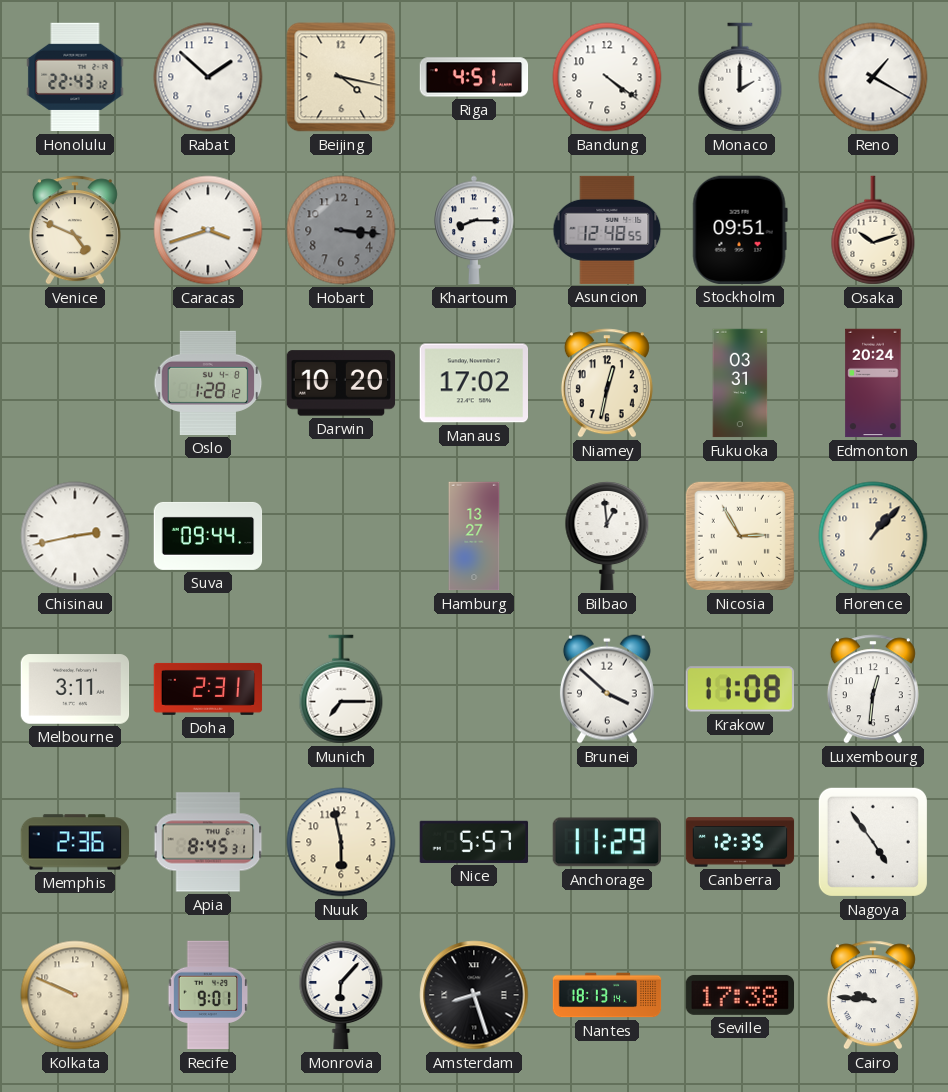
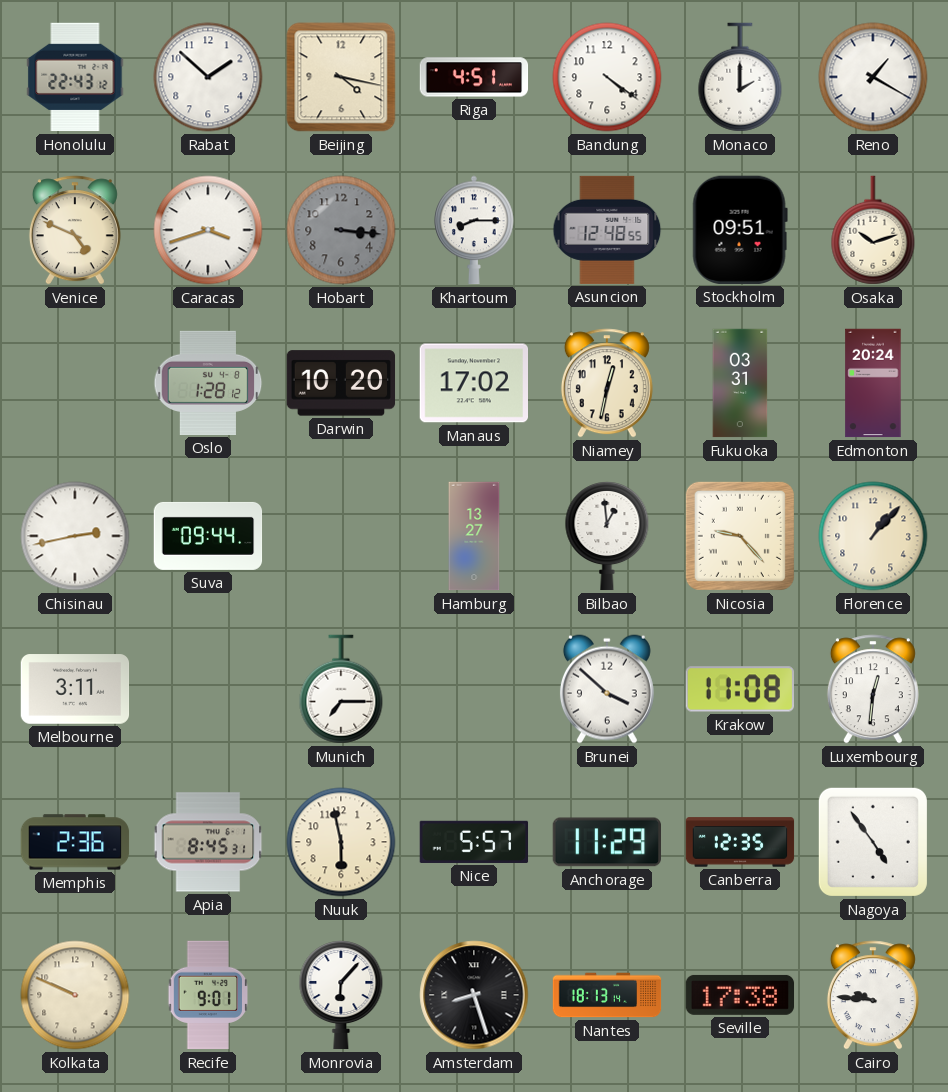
Nicosia: 2:55 -> 9:23
Doha: 2:31 -> none
